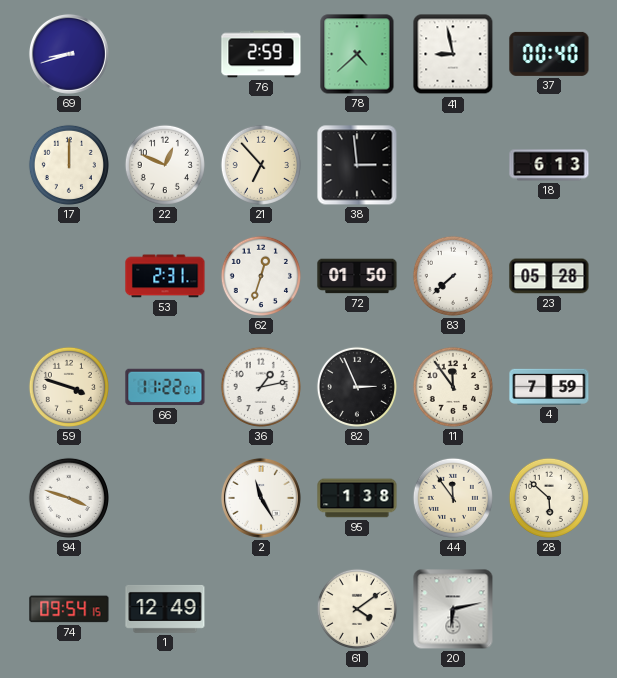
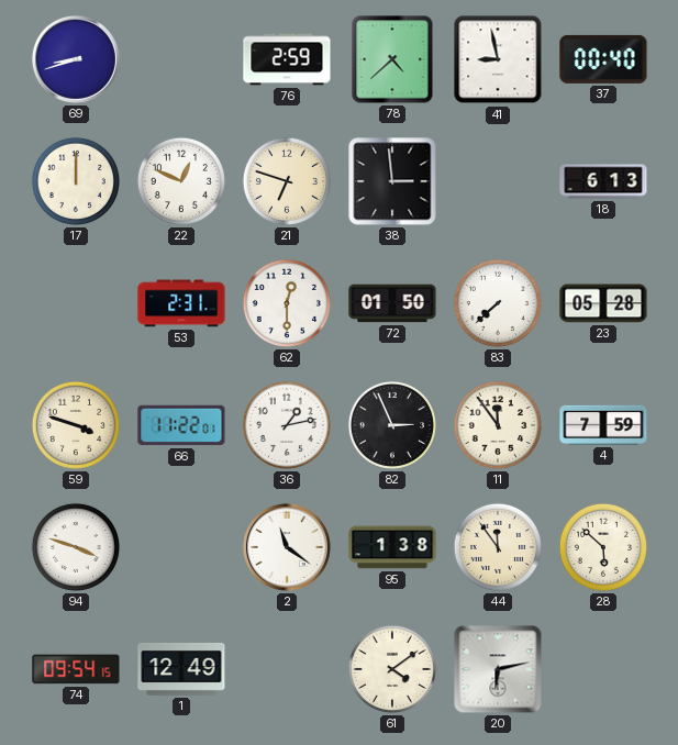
21: 6:53 -> 6:48
62: 12:33 -> 12:30
2: 11:25 -> 11:21
